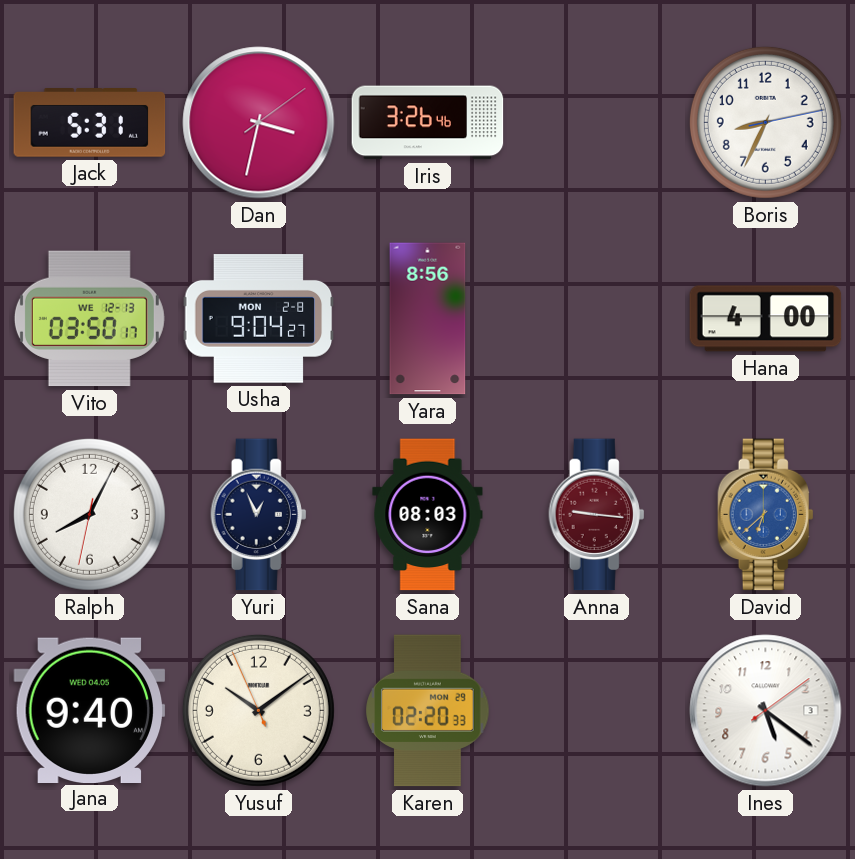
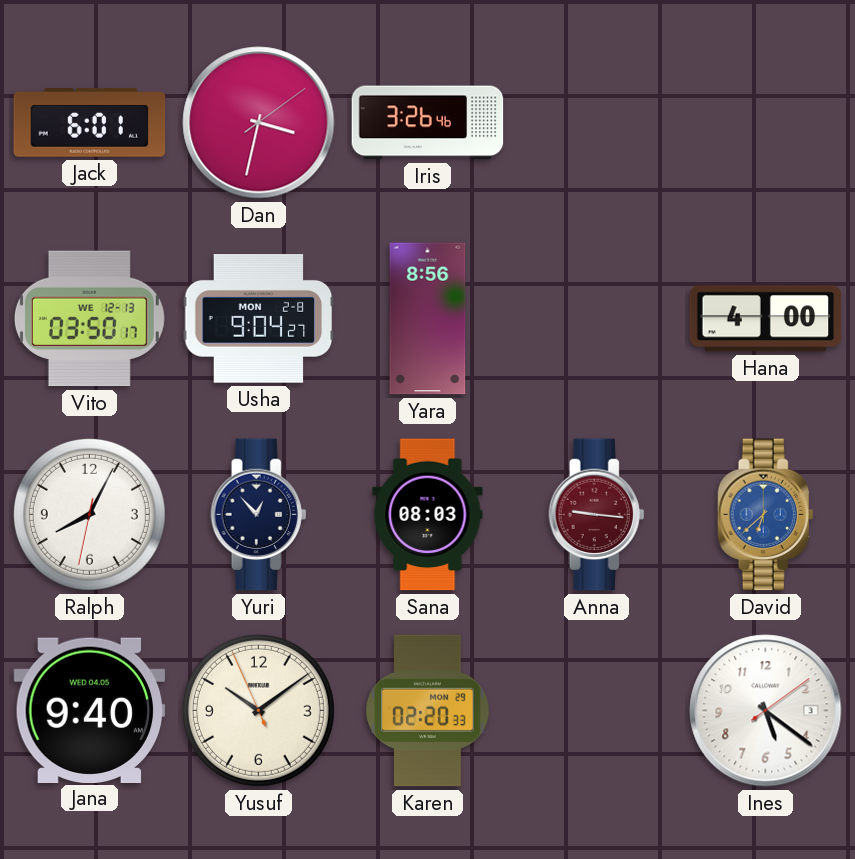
Jack: 5:31 -> 6:01
Boris: 8:34 -> none
Yuri: 12:56 -> 12:53
